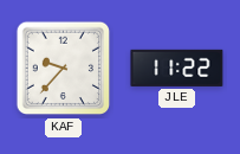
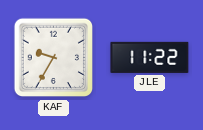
KAF: 9:37 -> 9:35
